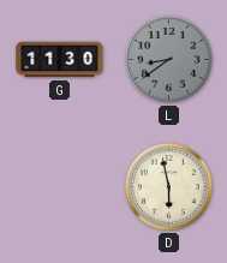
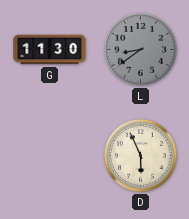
D: 5:58 -> 5:56
